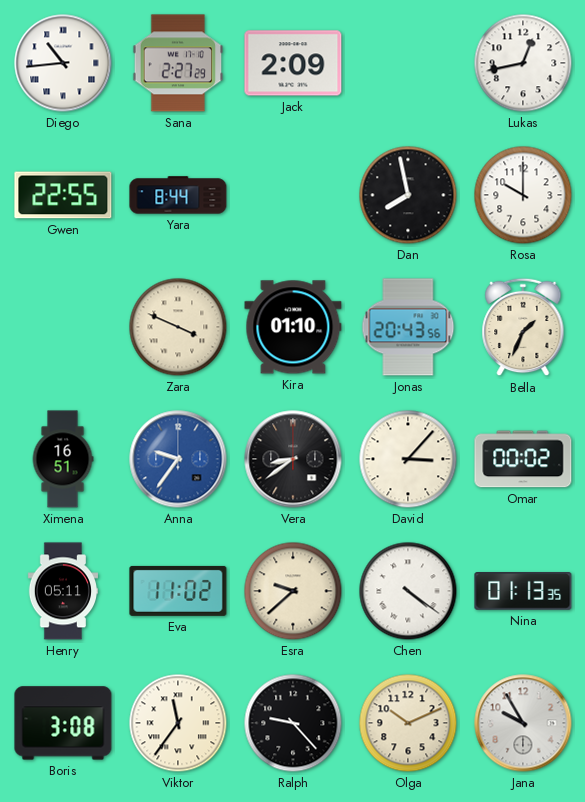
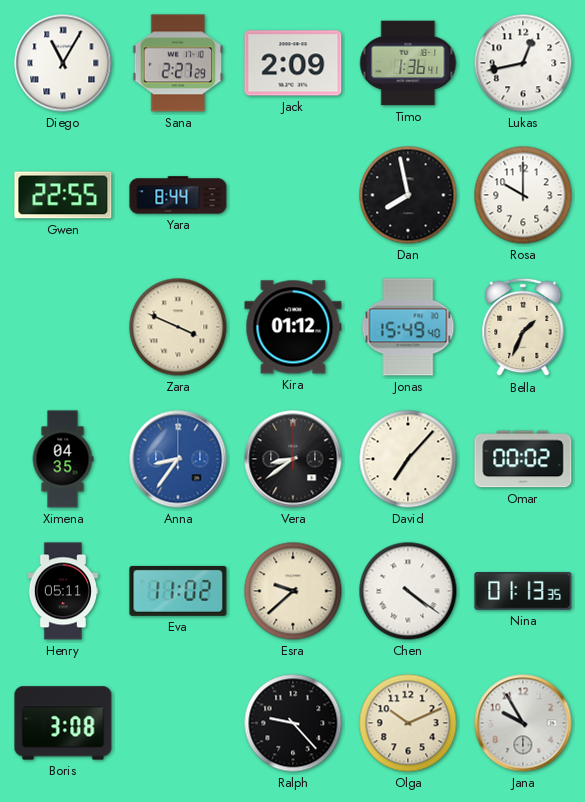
Diego: 10:44 -> 11:05
Timo: none -> 1:36
Kira: 01:10 -> 01:12
Jonas: 20:43 -> 15:49
Ximena: 16:51 -> 04:35
Anna: 9:36 -> 8:36
David: 3:07 -> 7:07
Viktor: 11:36 -> none
